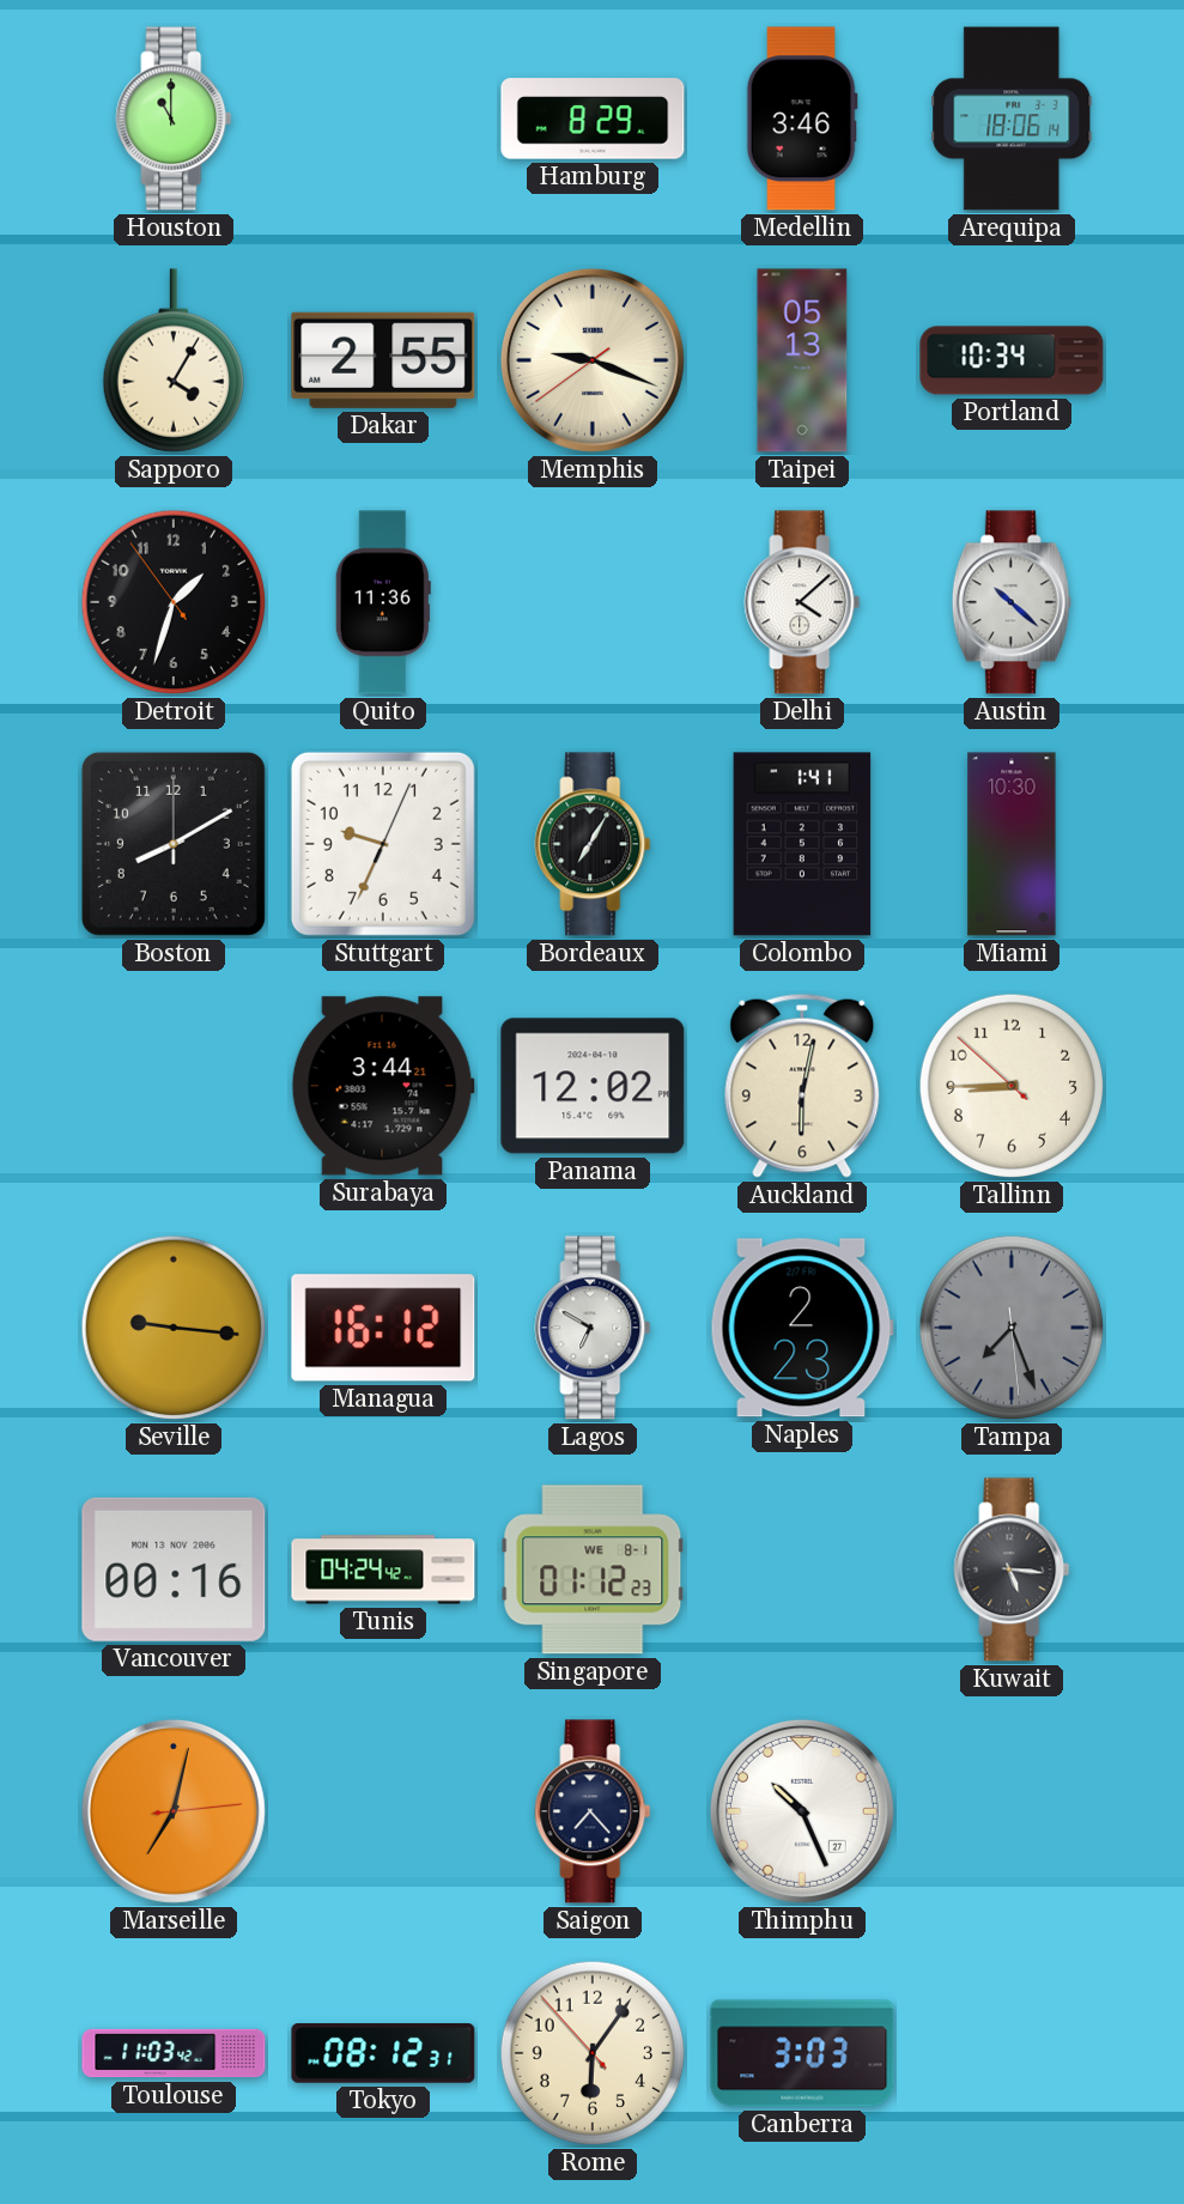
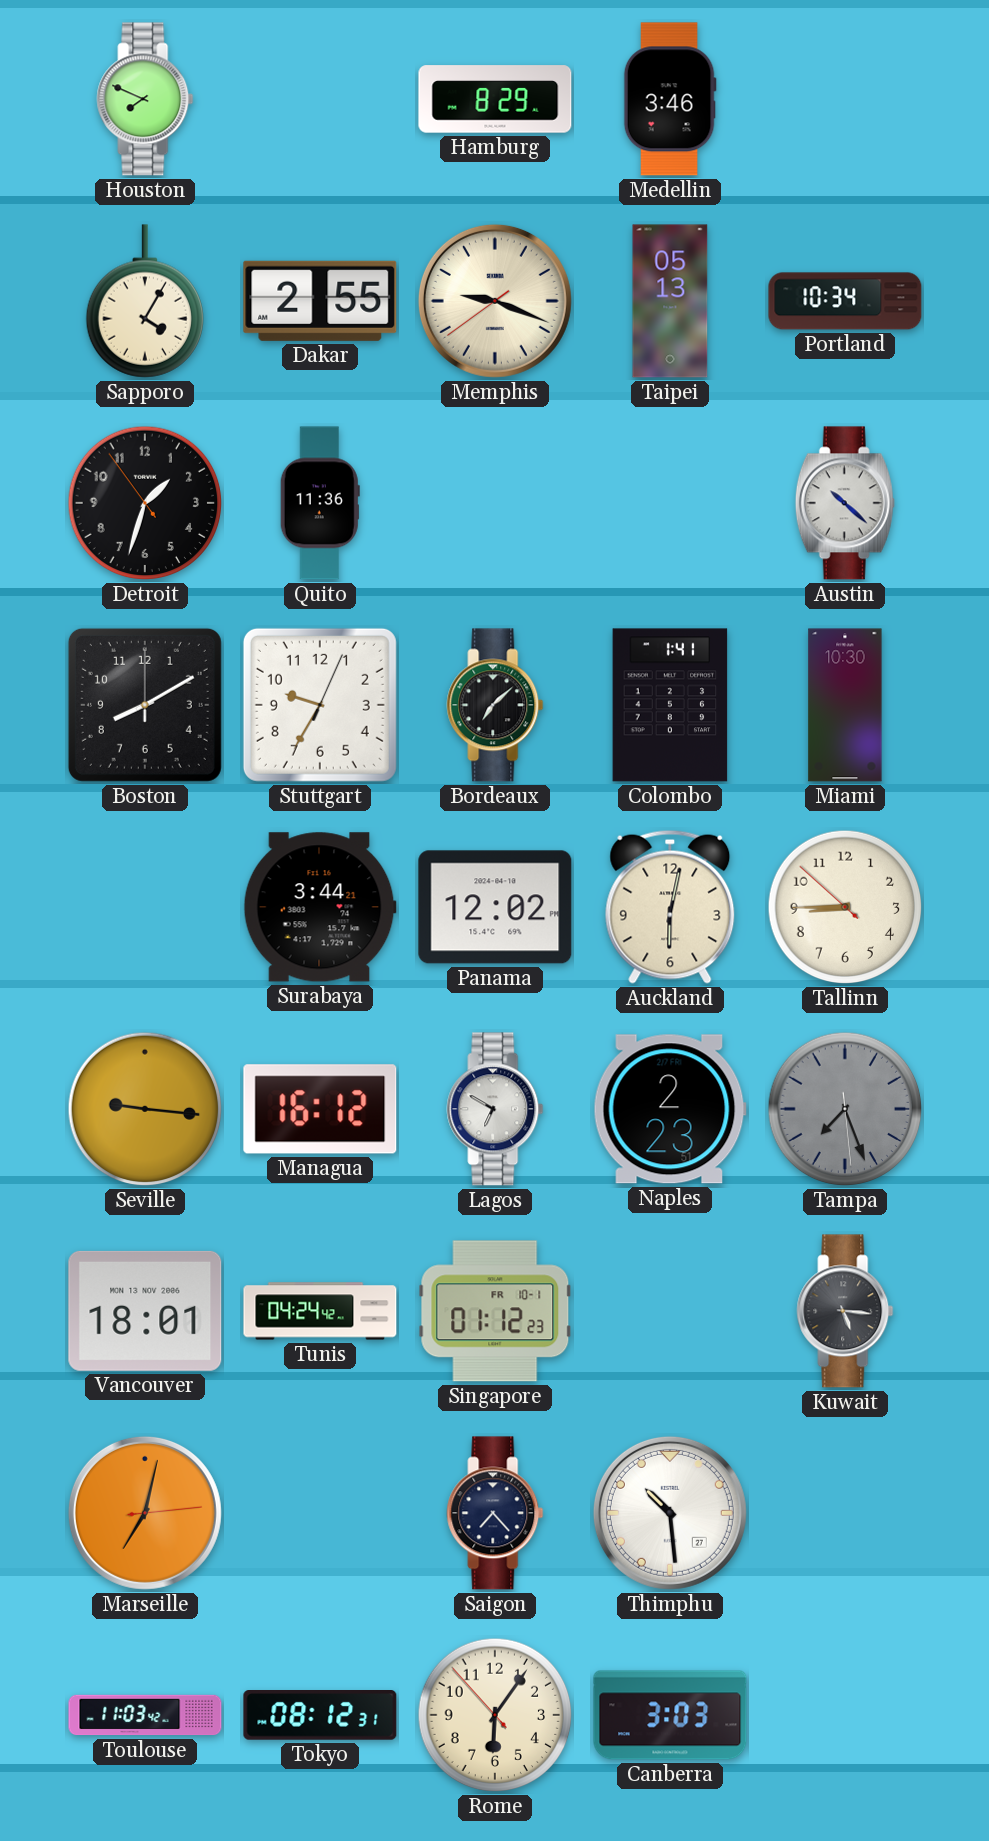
Houston: 11:00 -> 7:49
Arequipa: 18:06 -> none
Delhi: 4:08 -> none
Stuttgart: 9:34 -> 9:35
Bordeaux: 7:05 -> 7:08
Vancouver: 00:16 -> 18:01
Singapore date: WE 8-1 -> FR 10-1
Thimphu: 10:26 -> 10:29
